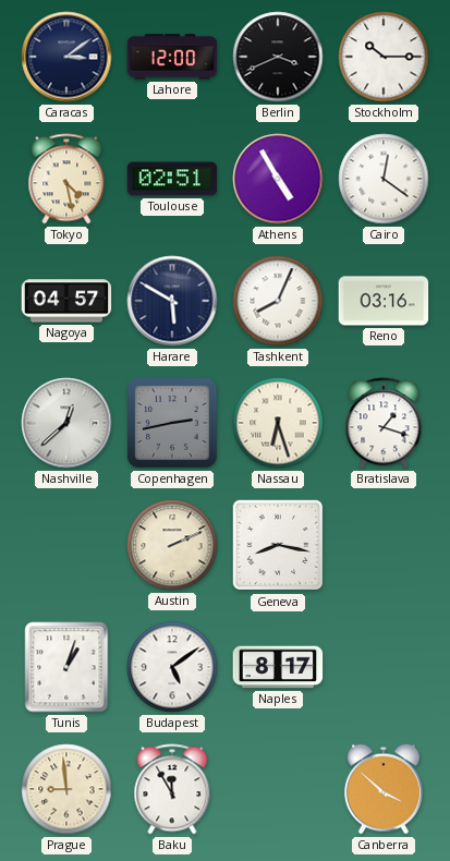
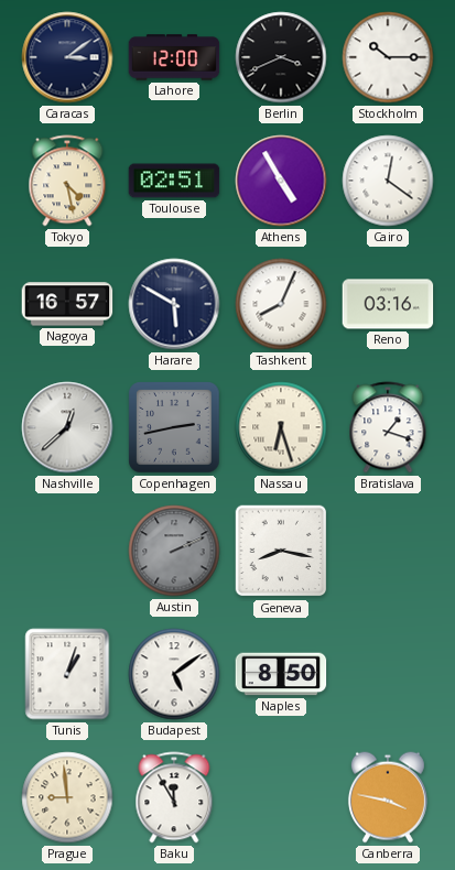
Nagoya: 04:57 -> 16:57
Austin dial: cream -> grey
Naples: 8:17 -> 8:50
Canberra: 3:52 -> 3:47
